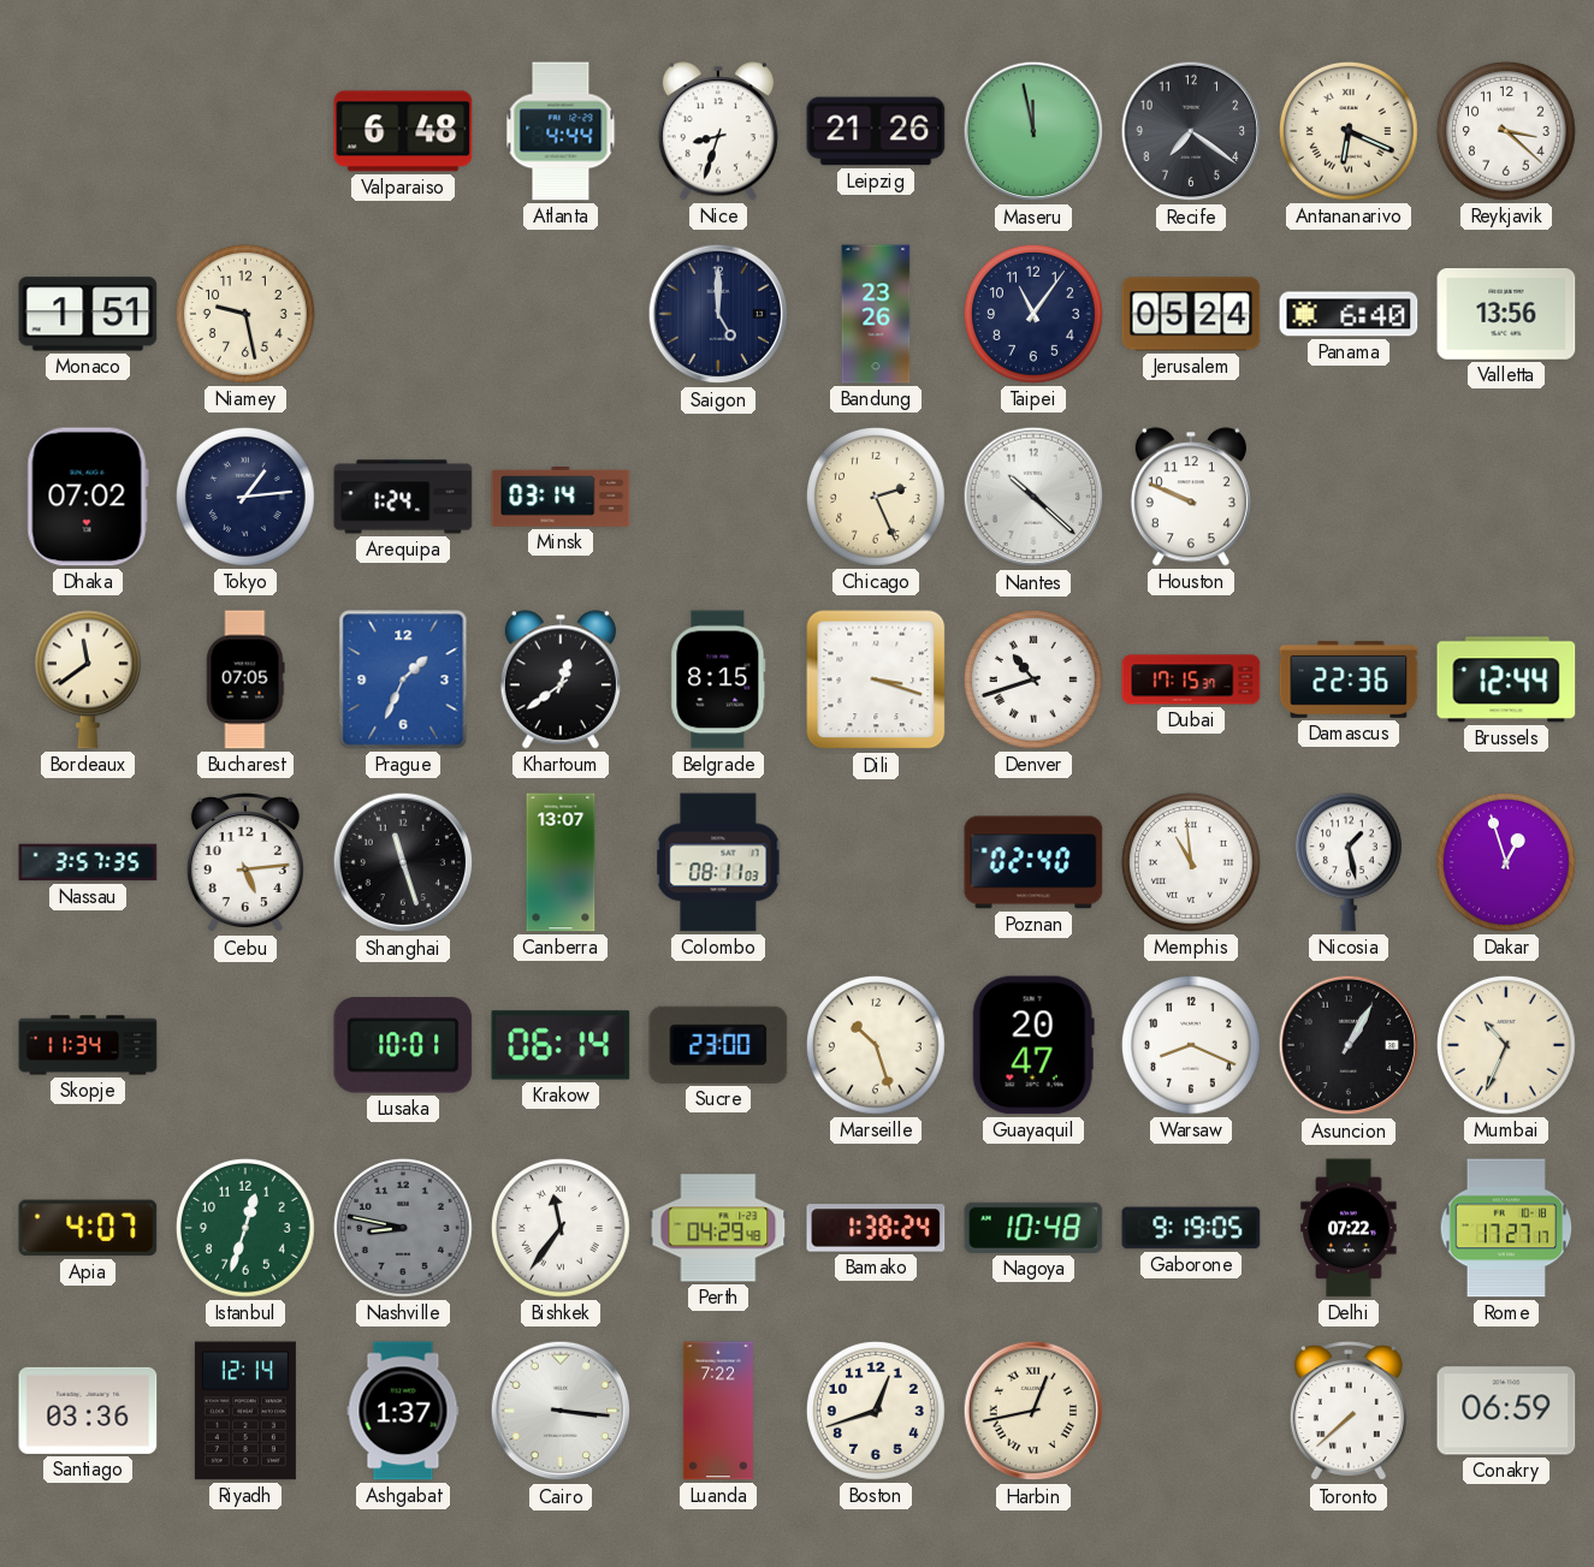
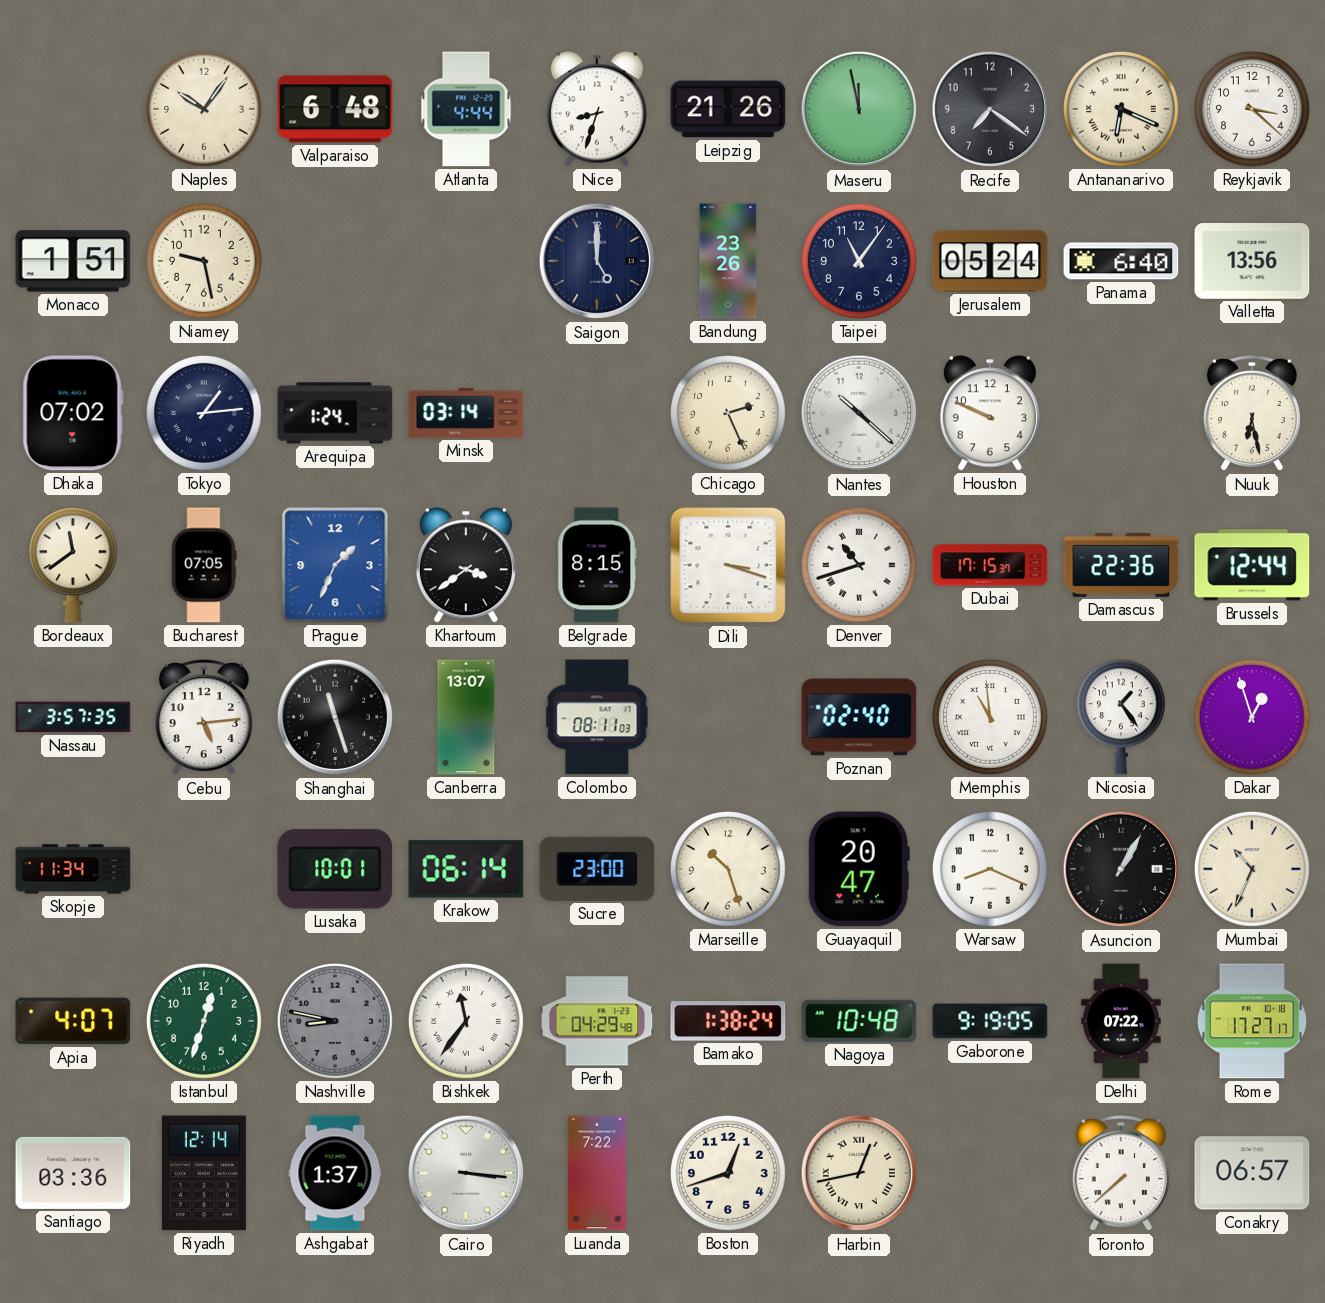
Naples: none -> 10:06
Nuuk: none -> 6:28
Khartoum: 12:39 -> 3:39
Nicosia: 1:28 -> 1:24
Conakry: 06:59 -> 06:57
